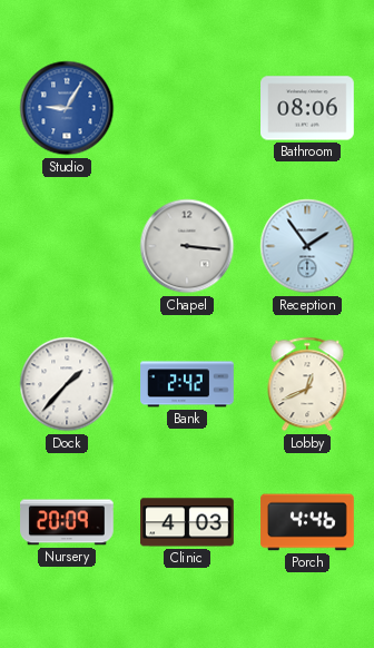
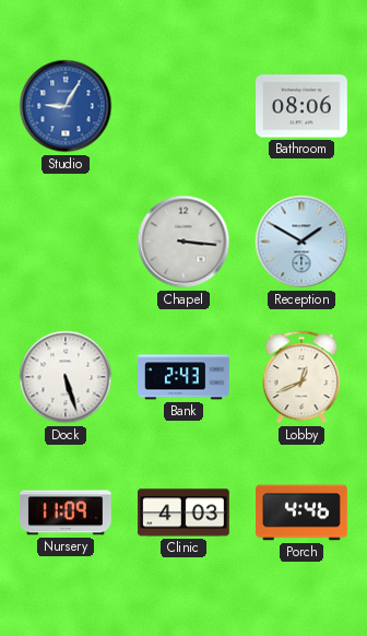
Reception: 1:54 -> 1:50
Dock: 1:37 -> 5:27
Bank: 2:42 -> 2:43
Nursery: 20:09 -> 11:09
